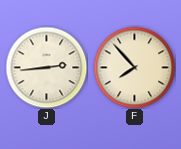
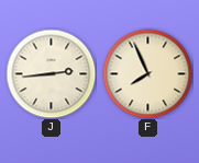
F: 7:53 -> 7:56
